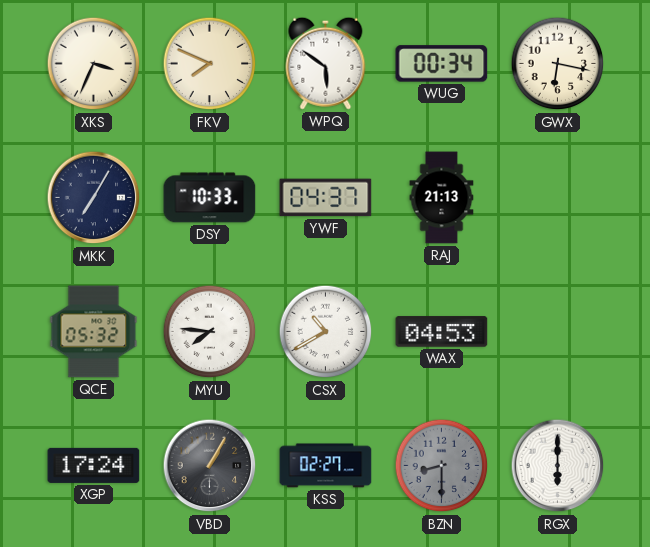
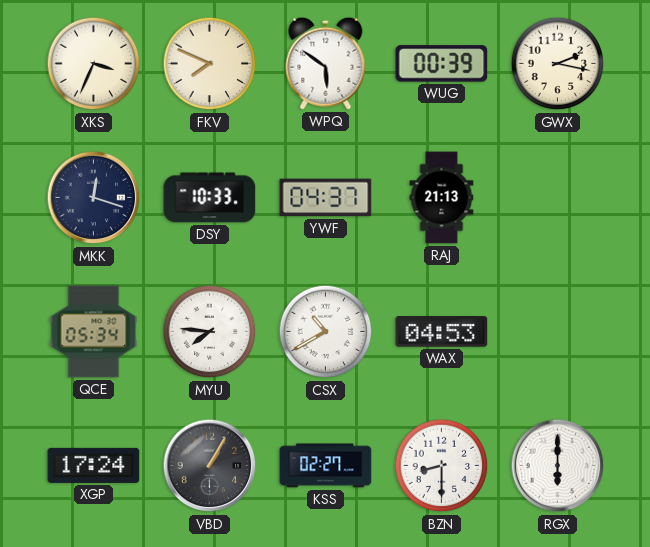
WUG: 00:34 -> 00:39
GWX: 6:17 -> 2:17
MKK: 7:05 -> 12:18
QCE: 05:32 -> 05:34
BZN dial: grey -> white
